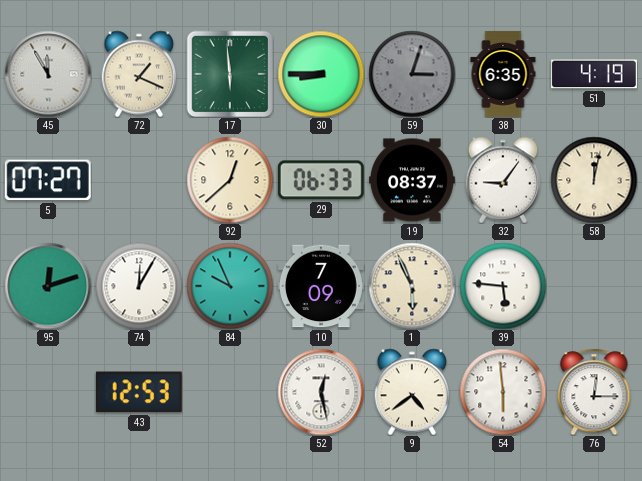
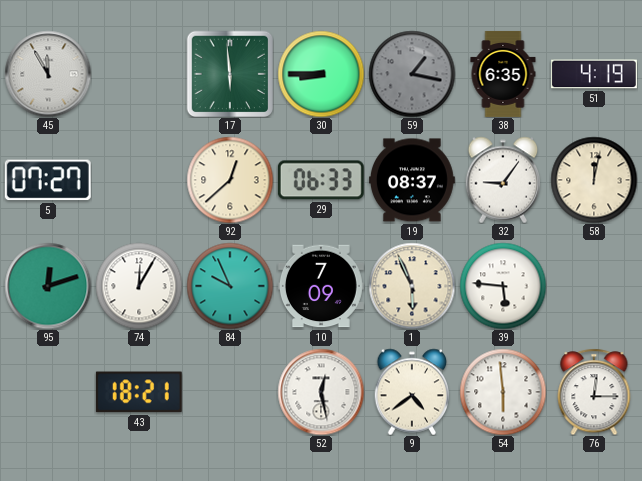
72: 1:19 -> none
59: 3:03 -> 1:17
43: 12:53 -> 18:21
